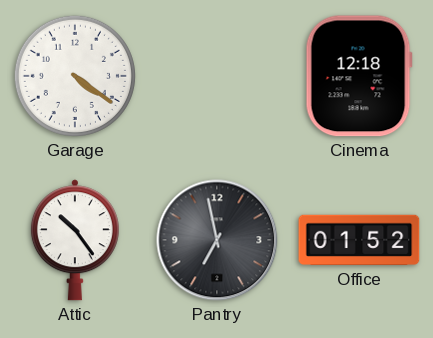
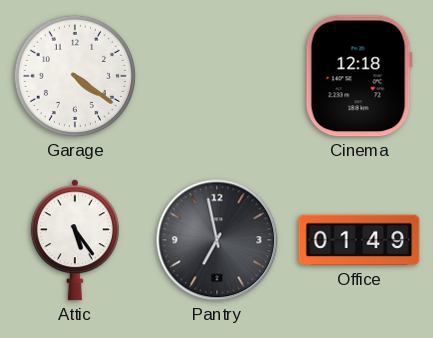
Attic: 10:24 -> 5:24
Office: 01:52 -> 01:49
